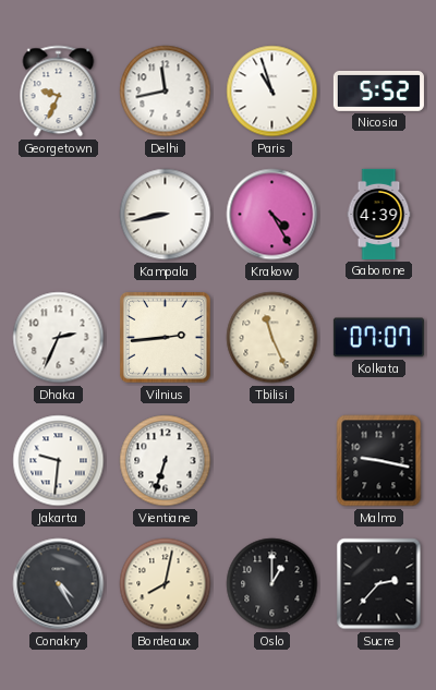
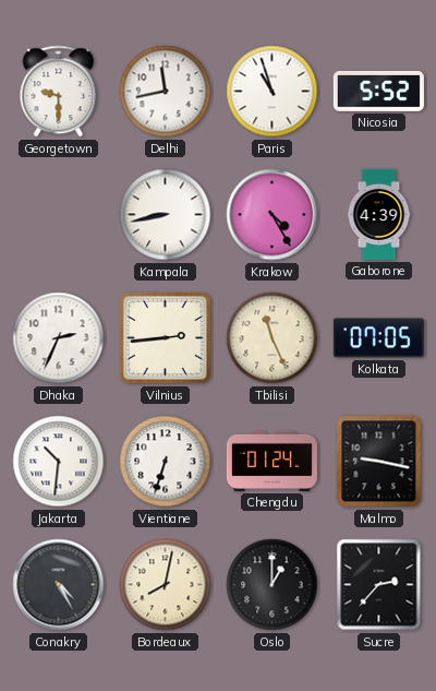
Georgetown: 9:34 -> 9:30
Kolkata: 07:07 -> 07:05
Jakarta: 9:31 -> 10:31
Chengdu: none -> 01:24
